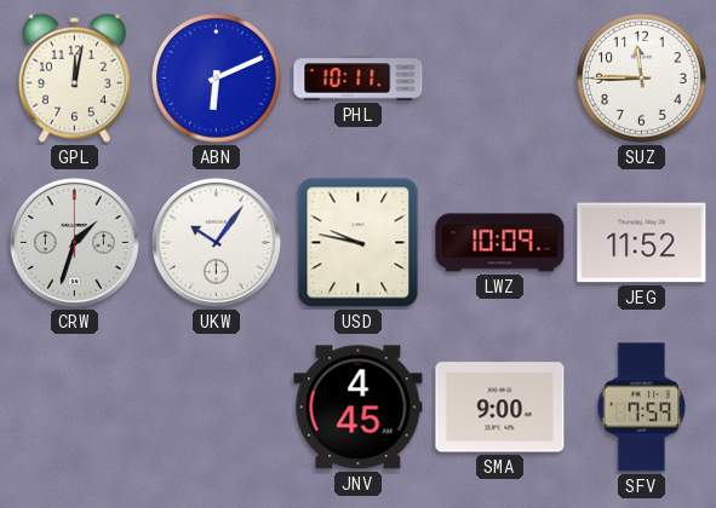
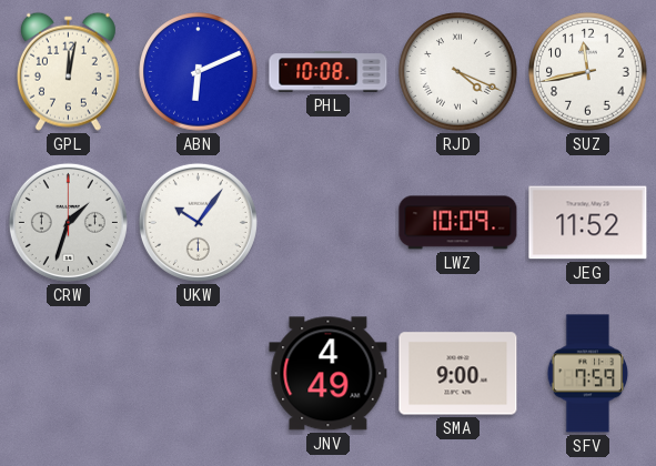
PHL: 10:11 -> 10:08
RJD: none -> 4:19
SUZ: 11:45 -> 11:43
USD: 9:47 -> none
JNV: 4:45 -> 4:49
